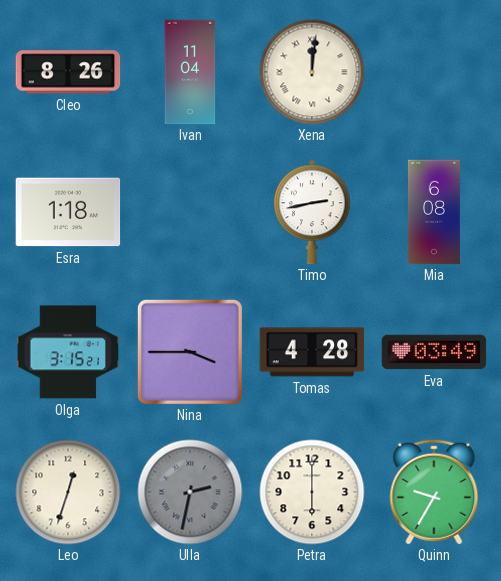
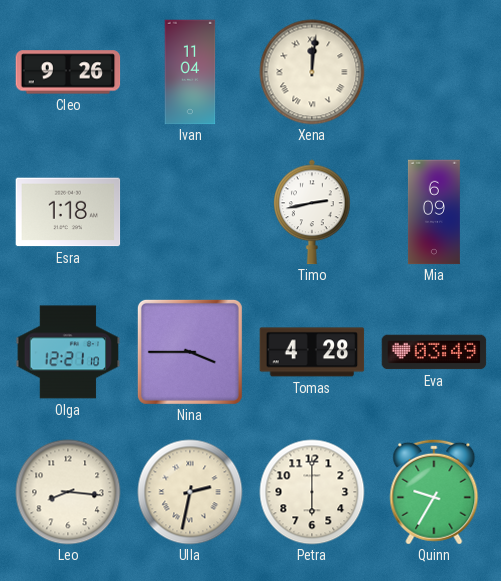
Cleo: 8:26 -> 9:26
Mia: 6:08 -> 6:09
Olga: 3:15 -> 12:21
Leo: 12:33 -> 8:16
Ulla dial: grey -> cream
